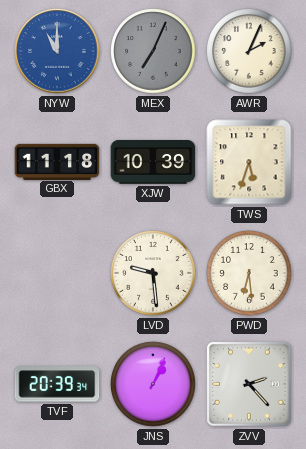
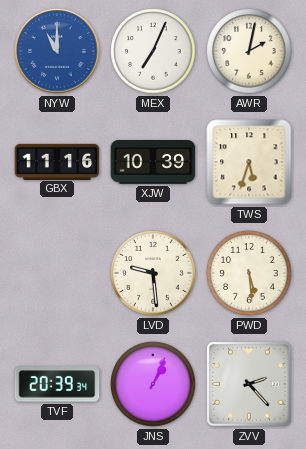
MEX dial: grey -> white
AWR: 2:04 -> 2:02
GBX: 11:18 -> 11:16
PWD: 6:29 -> 5:29
